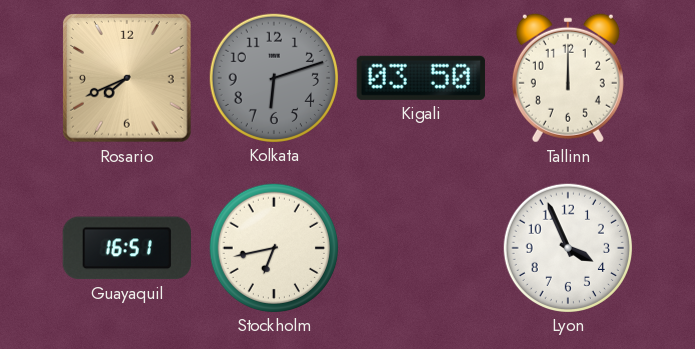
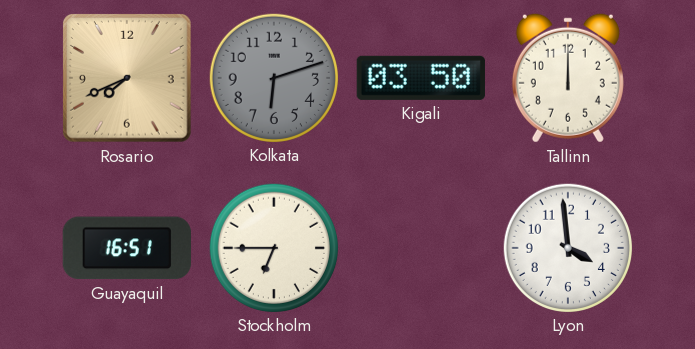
Stockholm: 6:43 -> 6:45
Lyon: 3:56 -> 3:59
